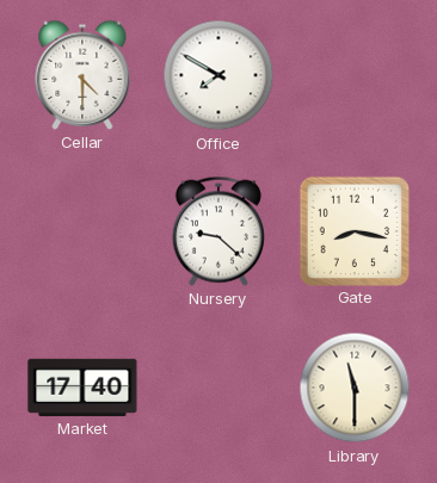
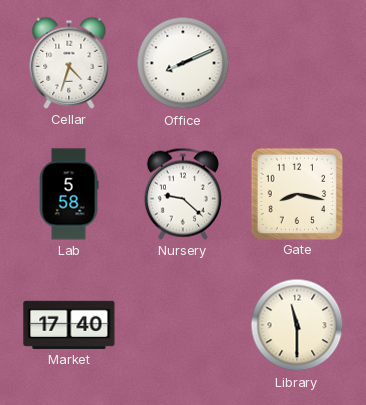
Cellar: 4:30 -> 4:33
Office: 7:50 -> 8:11
Lab: none -> 5:58
